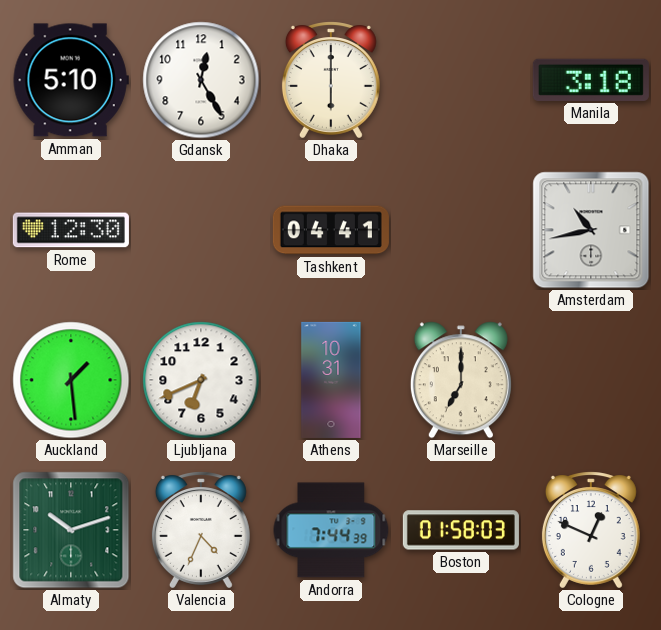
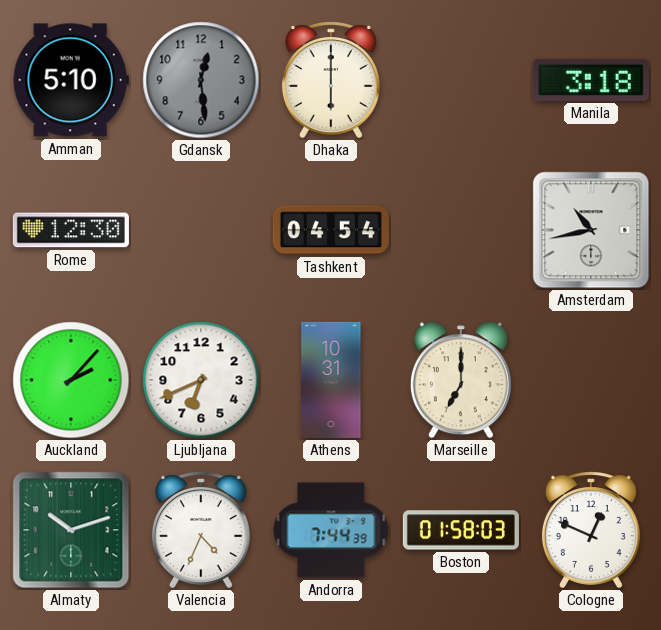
Gdansk: 12:25 -> 12:29
Gdansk dial: white -> grey
Tashkent: 04:41 -> 04:54
Auckland: 1:29 -> 2:07
